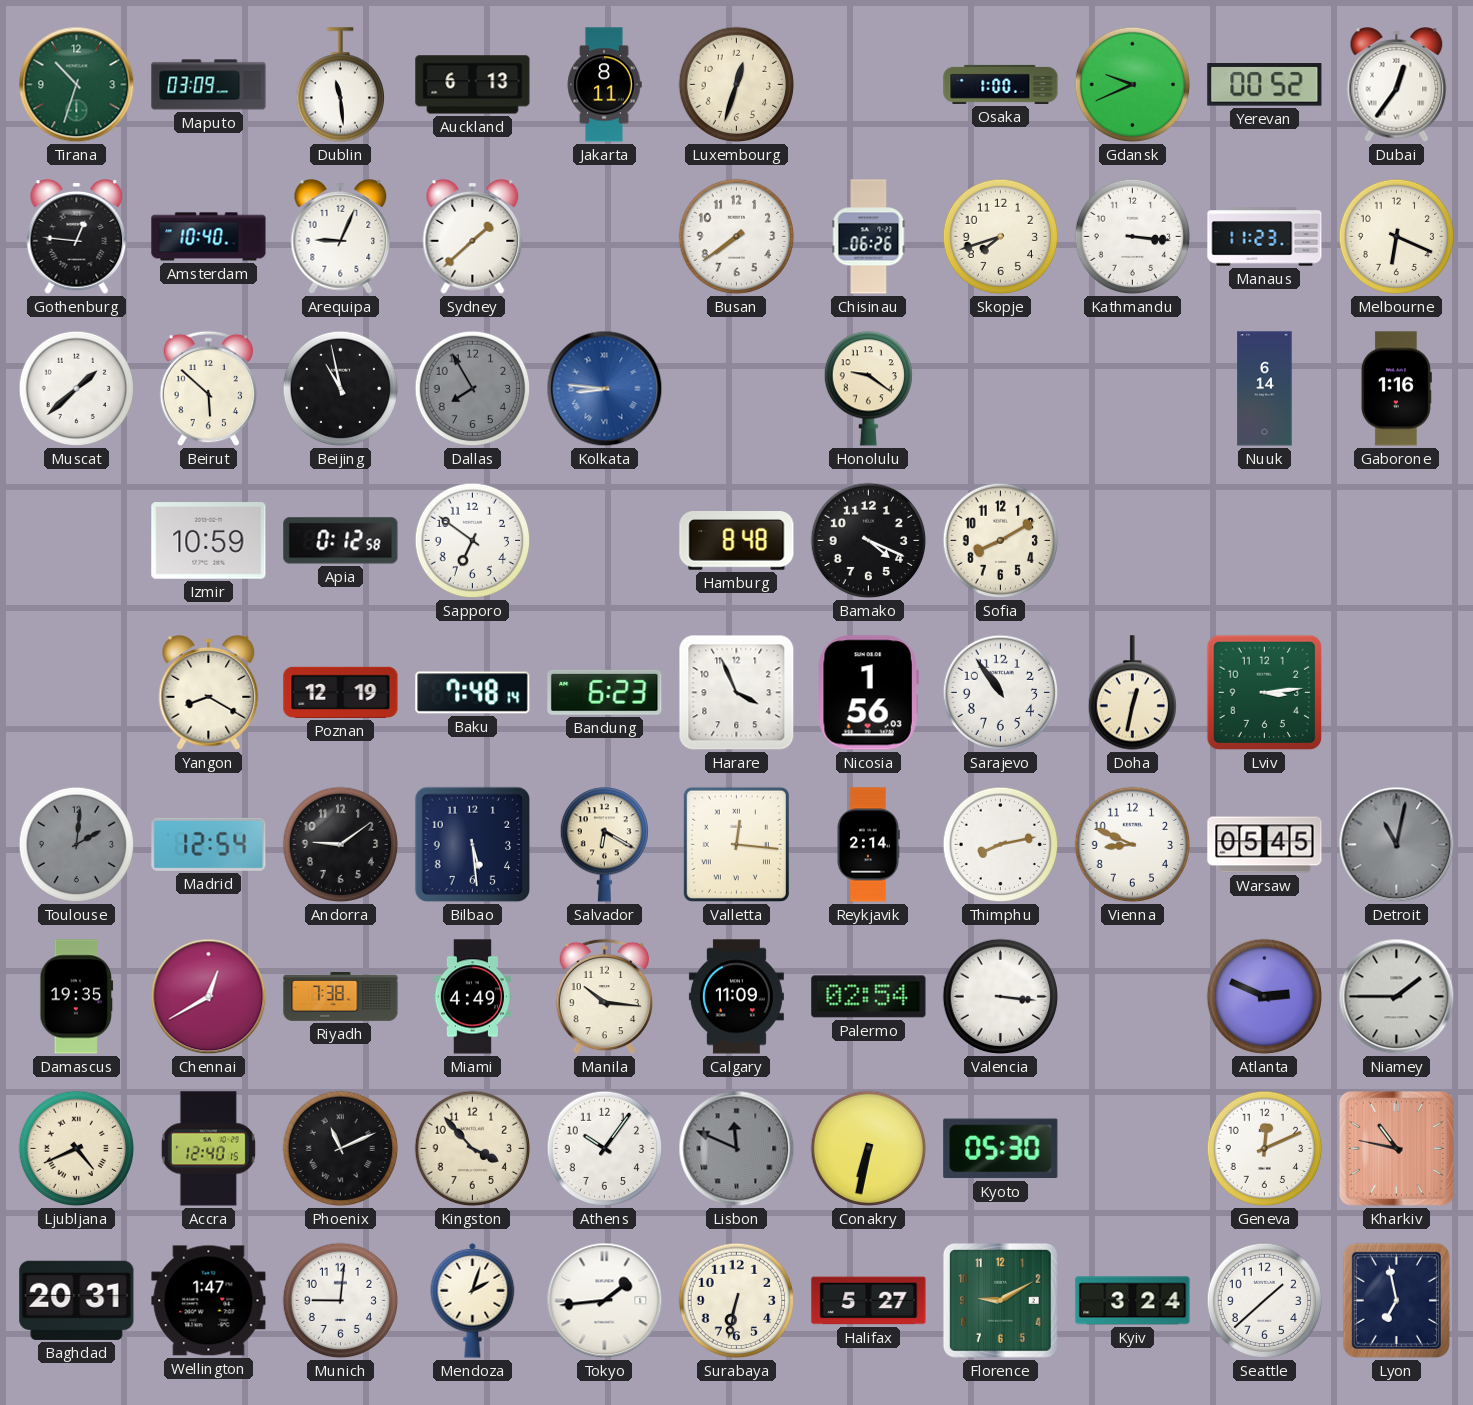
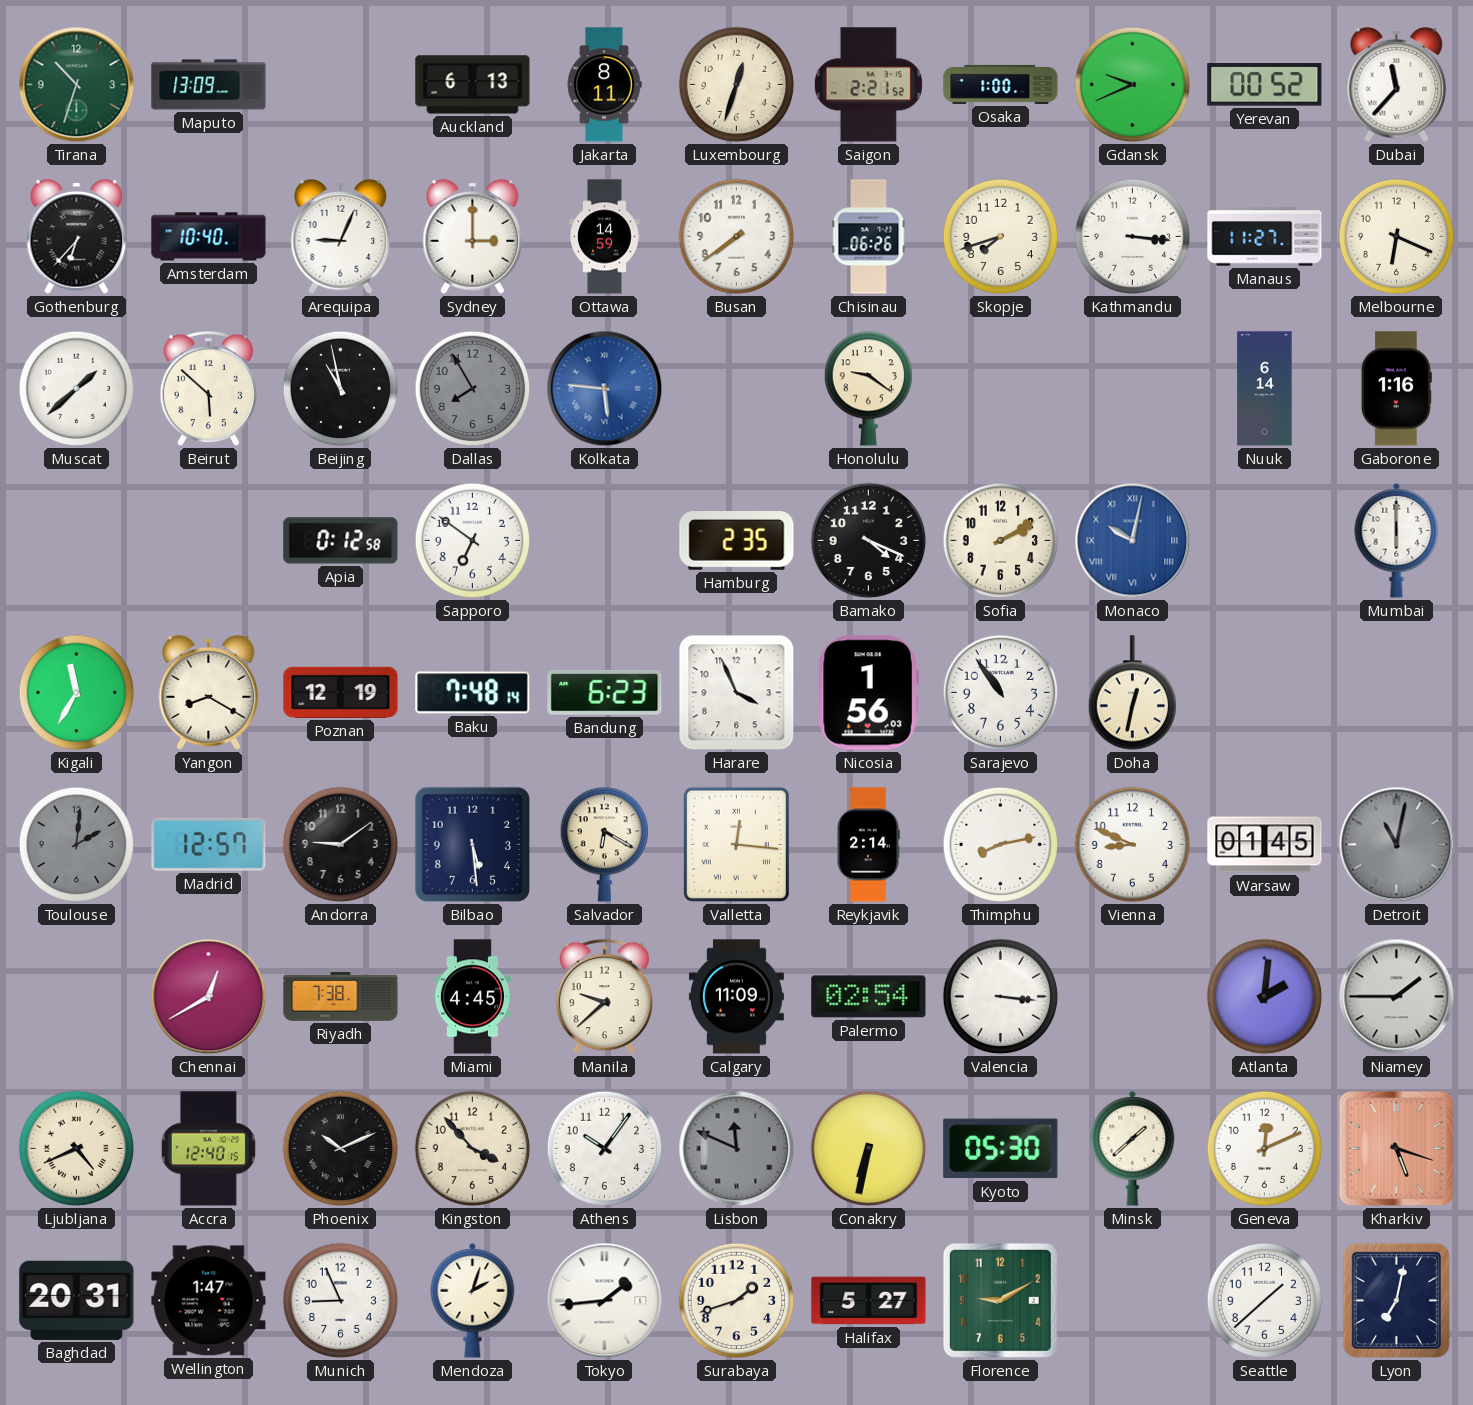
Maputo: 03:09 -> 13:09
Dublin: 11:29 -> none
Saigon: none -> 2:21
Dubai: 12:36 -> 11:37
Gothenburg: 12:46 -> 6:37
Sydney: 1:38 -> 3:00
Ottawa: none -> 14:59
Manaus: 11:23 -> 11:27
Kolkata: 8:46 -> 5:46
Izmir: 10:59 -> none
Hamburg: 8:48 -> 2:35
Sofia: 8:10 -> 2:10
Monaco: none -> 10:02
Mumbai: none -> 6:00
Kigali: none -> 11:35
Lviv: 3:14 -> none
Madrid: 12:54 -> 12:57
Warsaw: 05:45 -> 01:45
Damascus: 19:35 -> none
Miami: 4:49 -> 4:45
Manila: 10:16 -> 9:38
Atlanta: 2:49 -> 2:01
Phoenix: 11:11 -> 10:11
Minsk: none -> 1:38
Kharkiv: 10:47 -> 5:18
Munich: 9:01 -> 8:56
Surabaya: 6:32 -> 1:42
Kyiv: 3:24 -> none
Lyon: 6:58 -> 7:02
